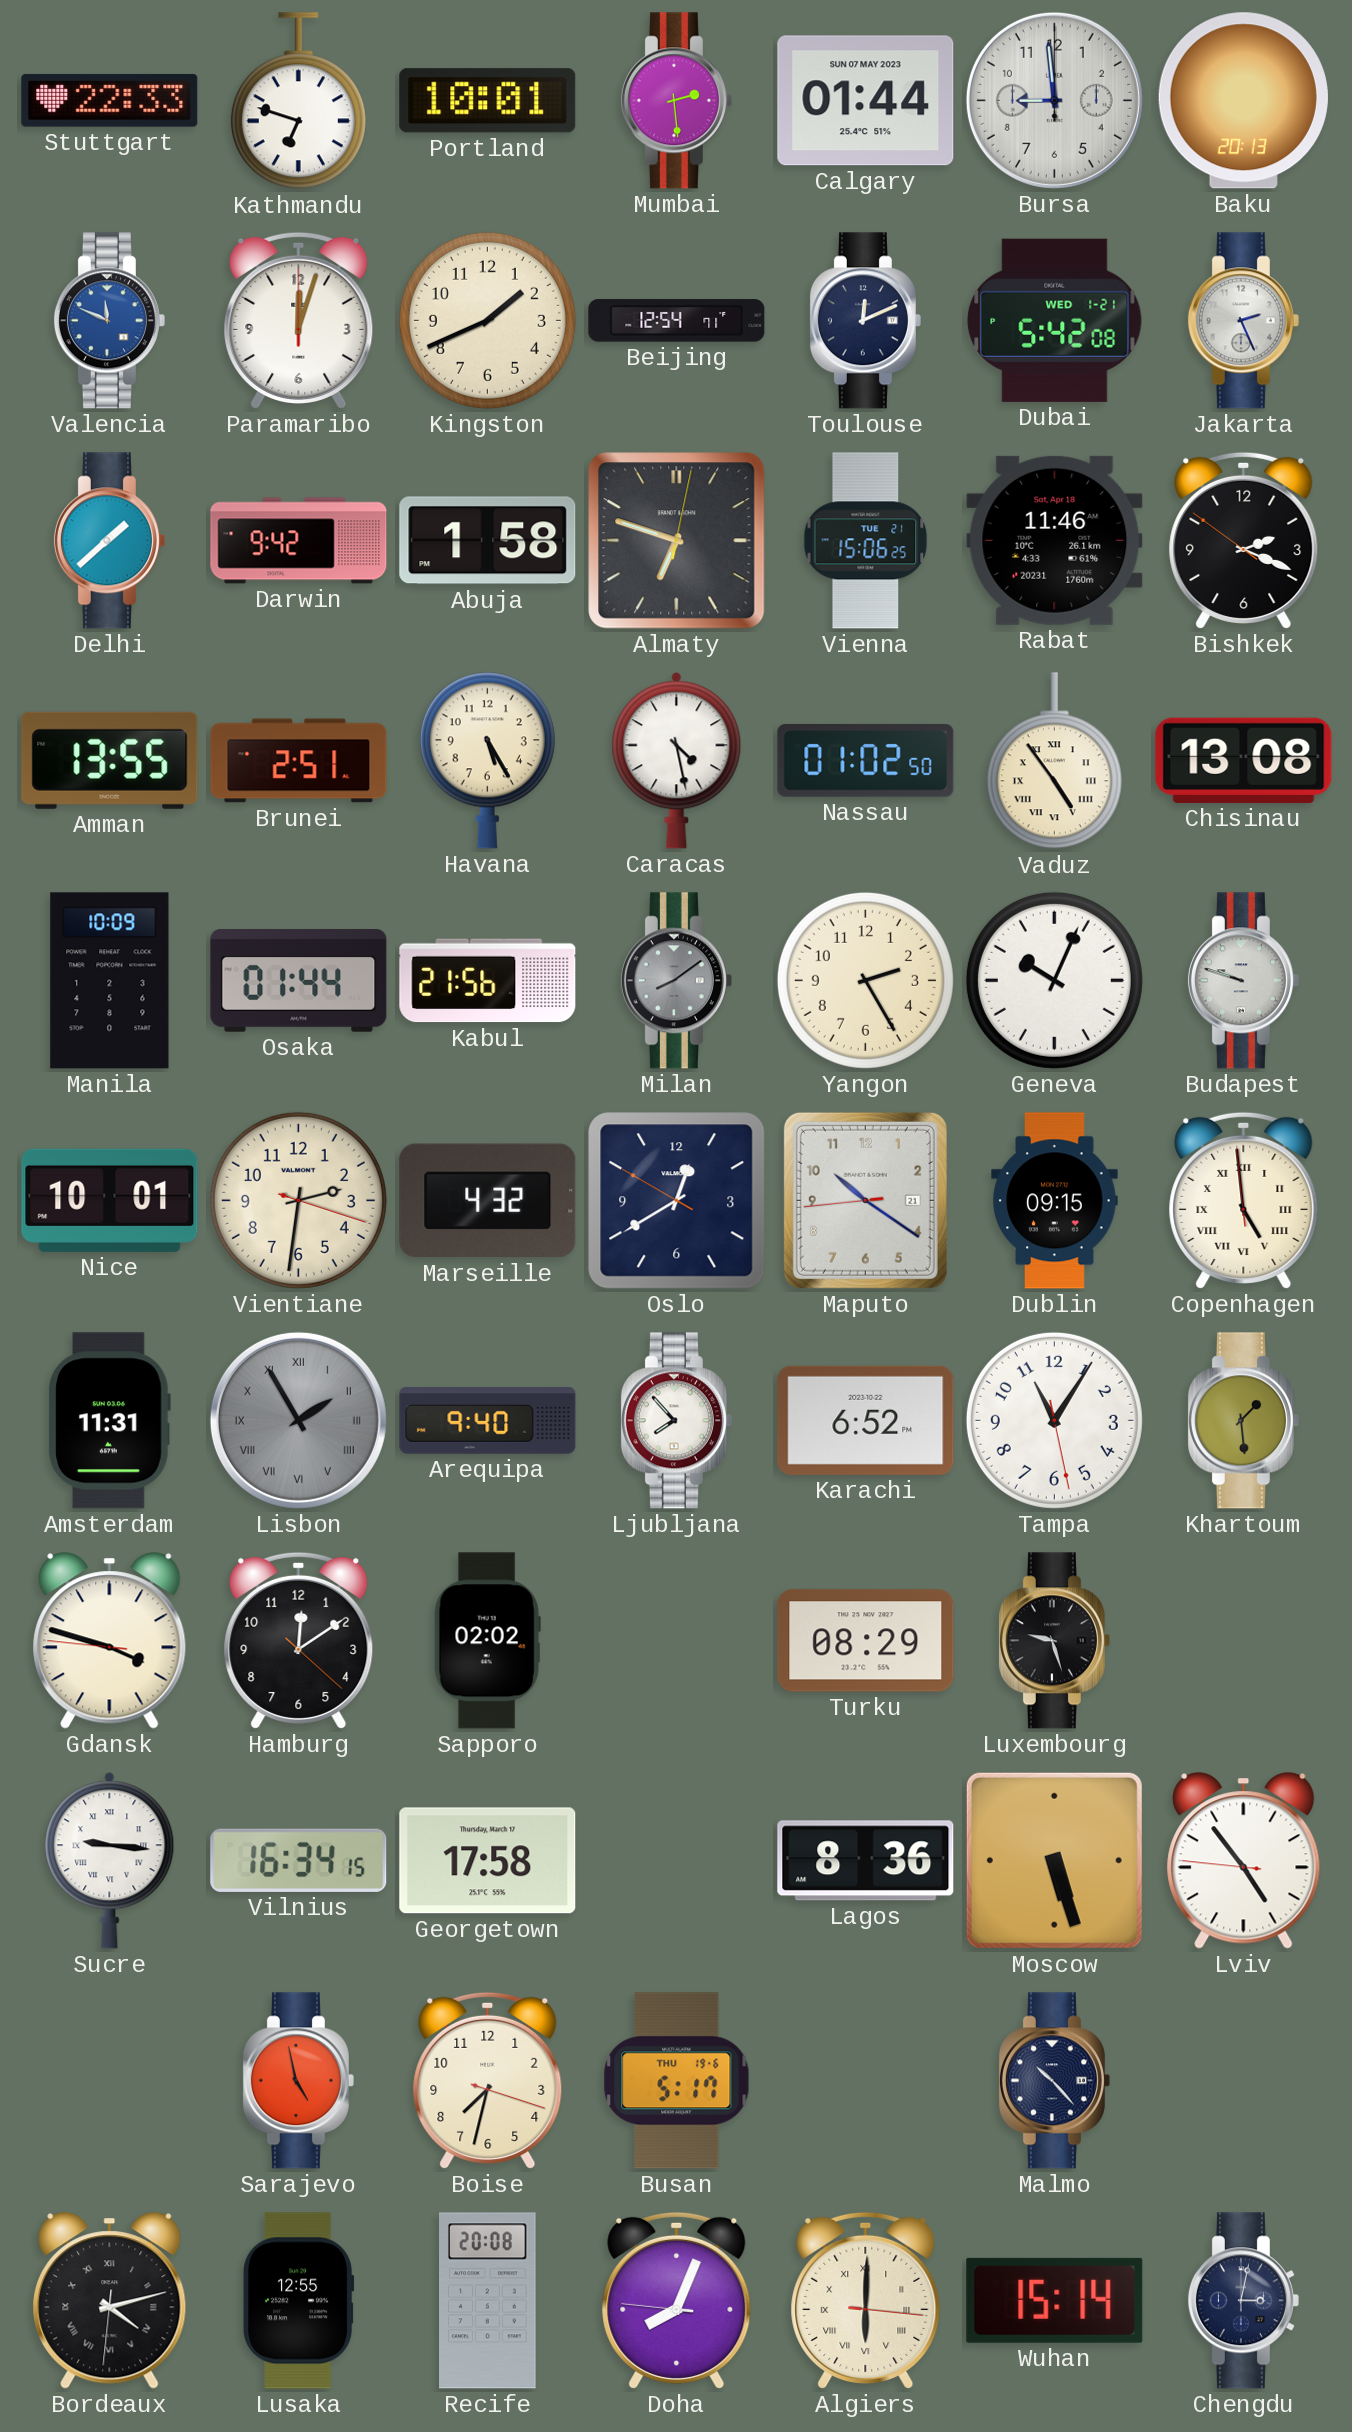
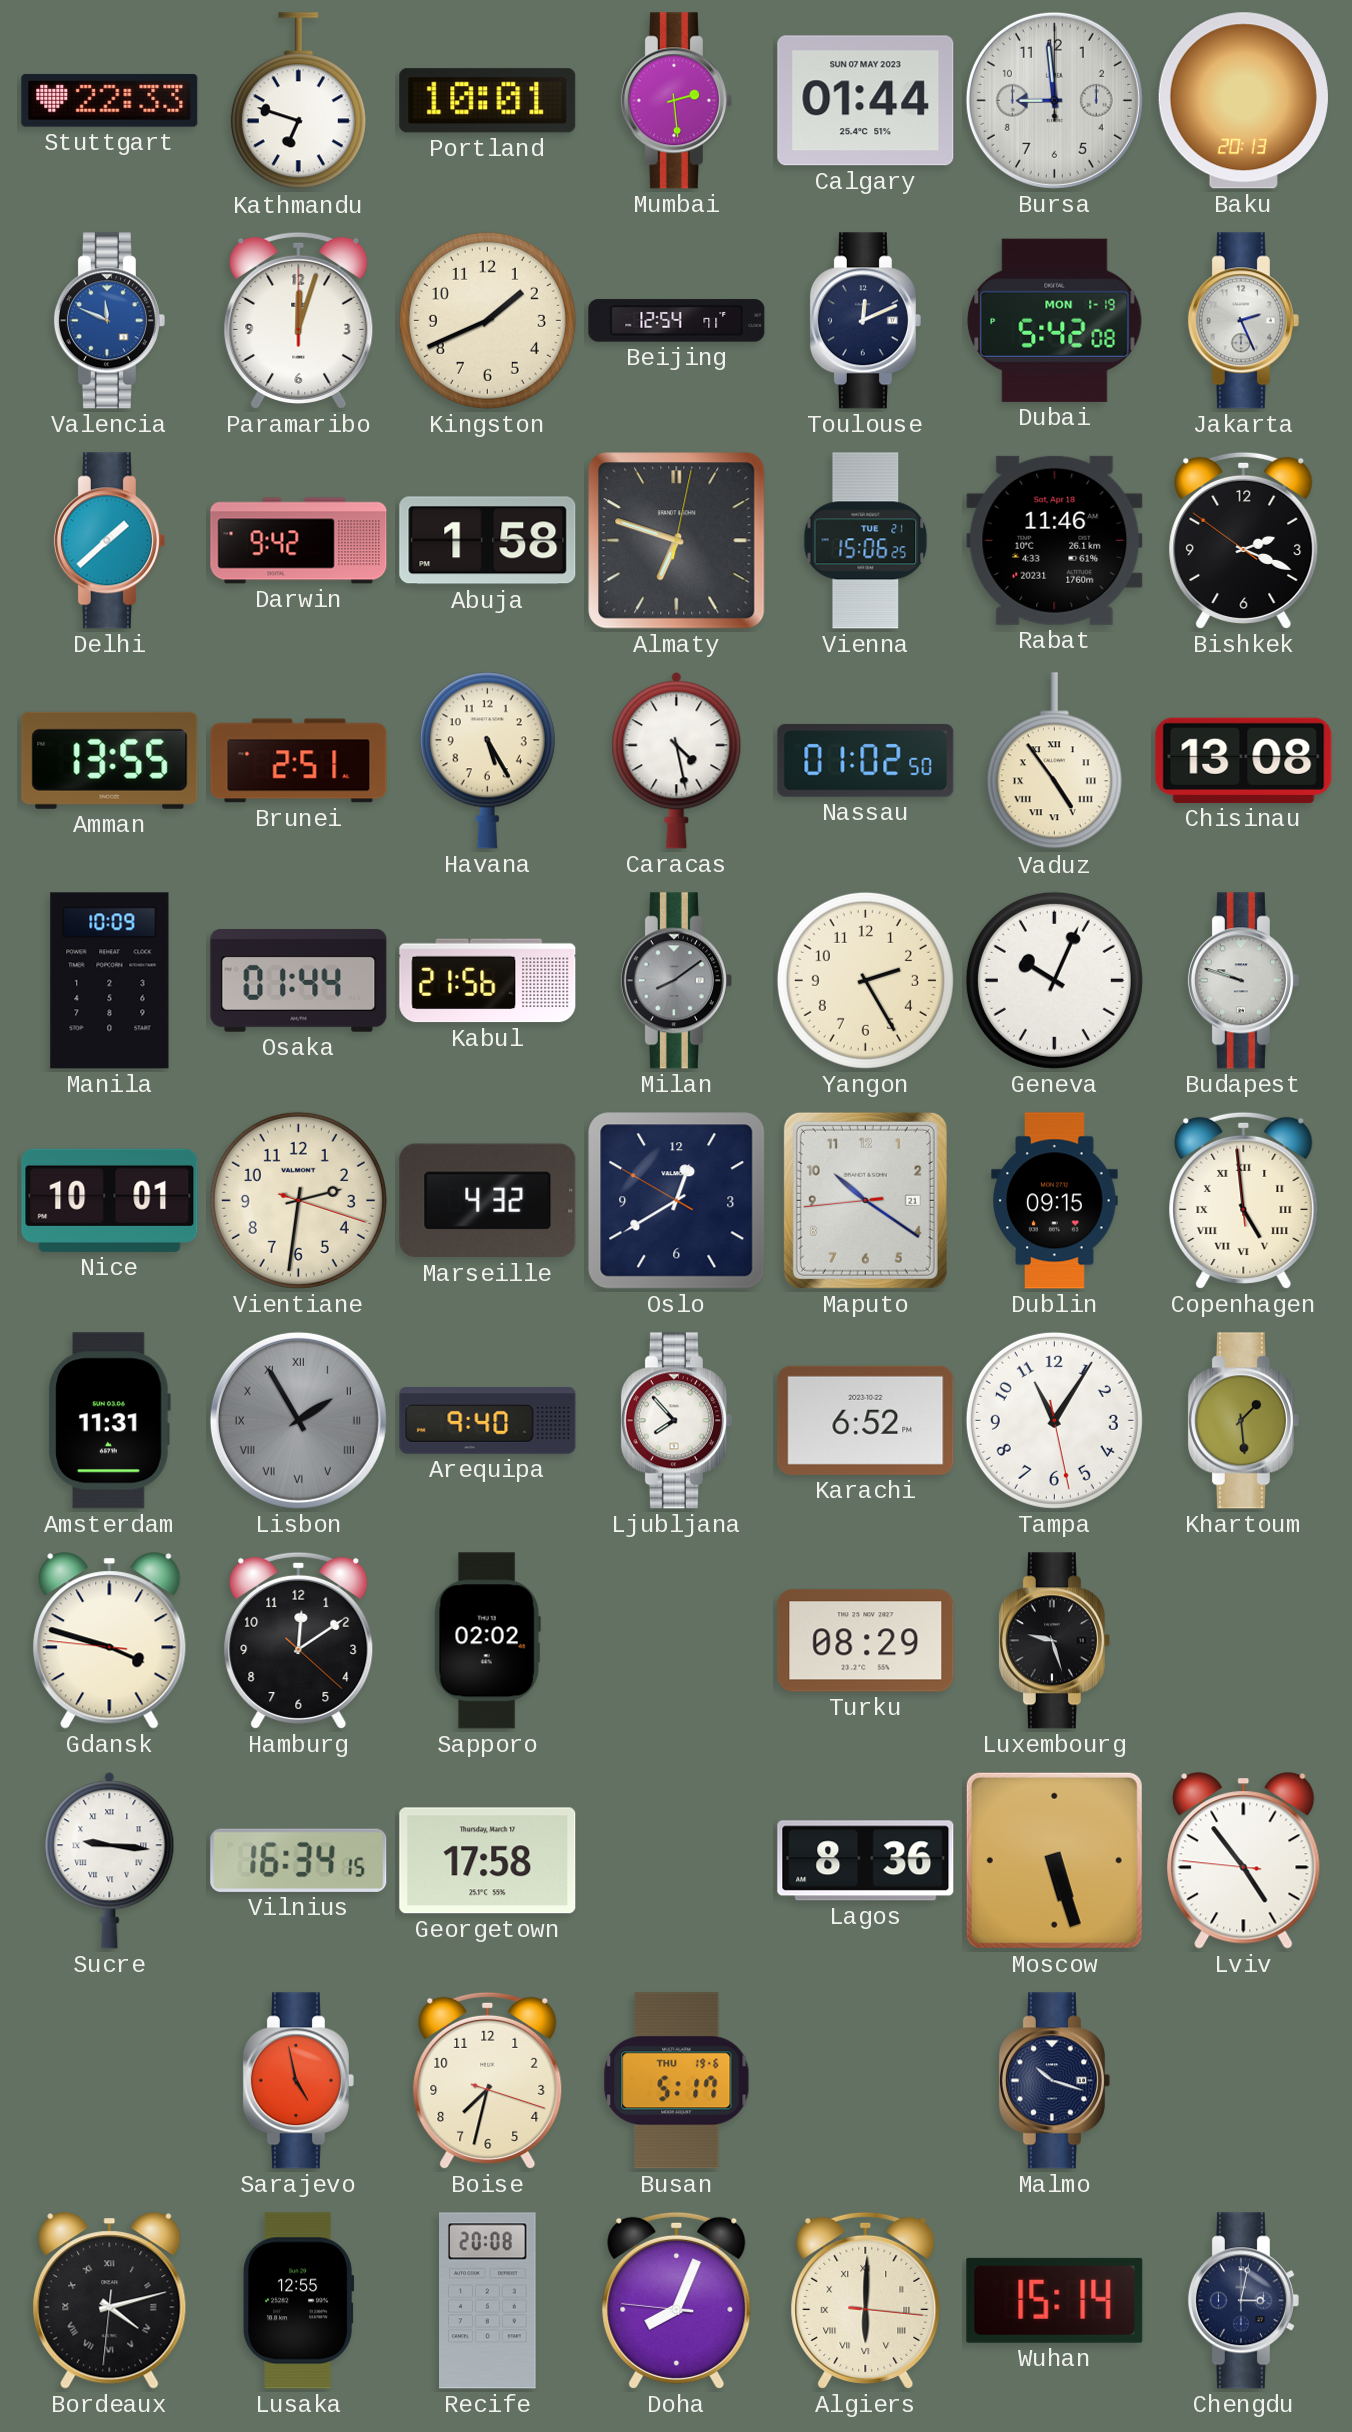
Dubai date: WED 1-21 -> MON 1-19
Malmo: 10:23 -> 10:18
